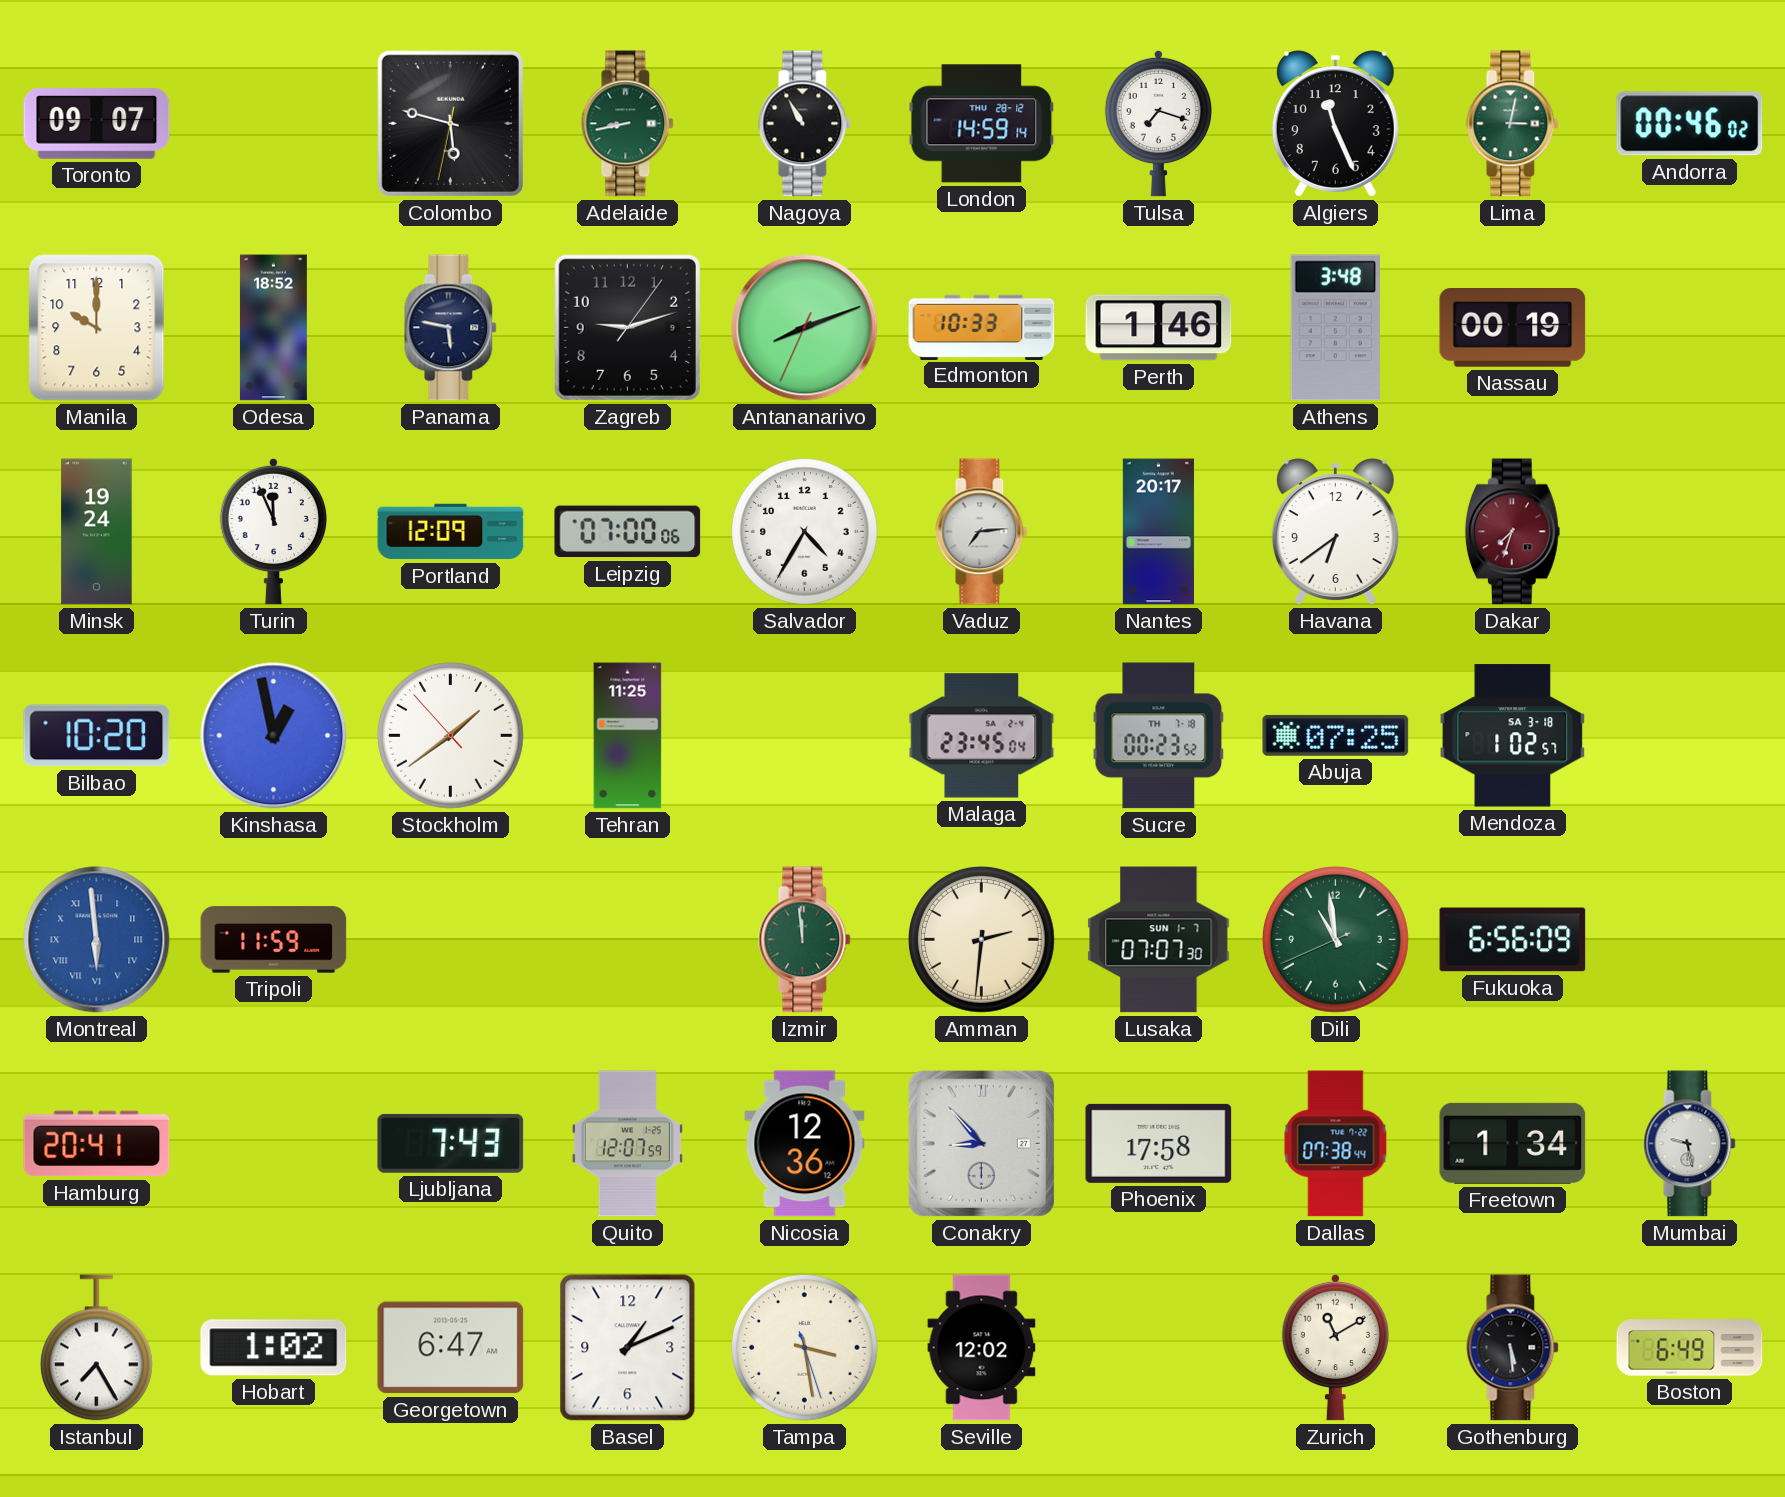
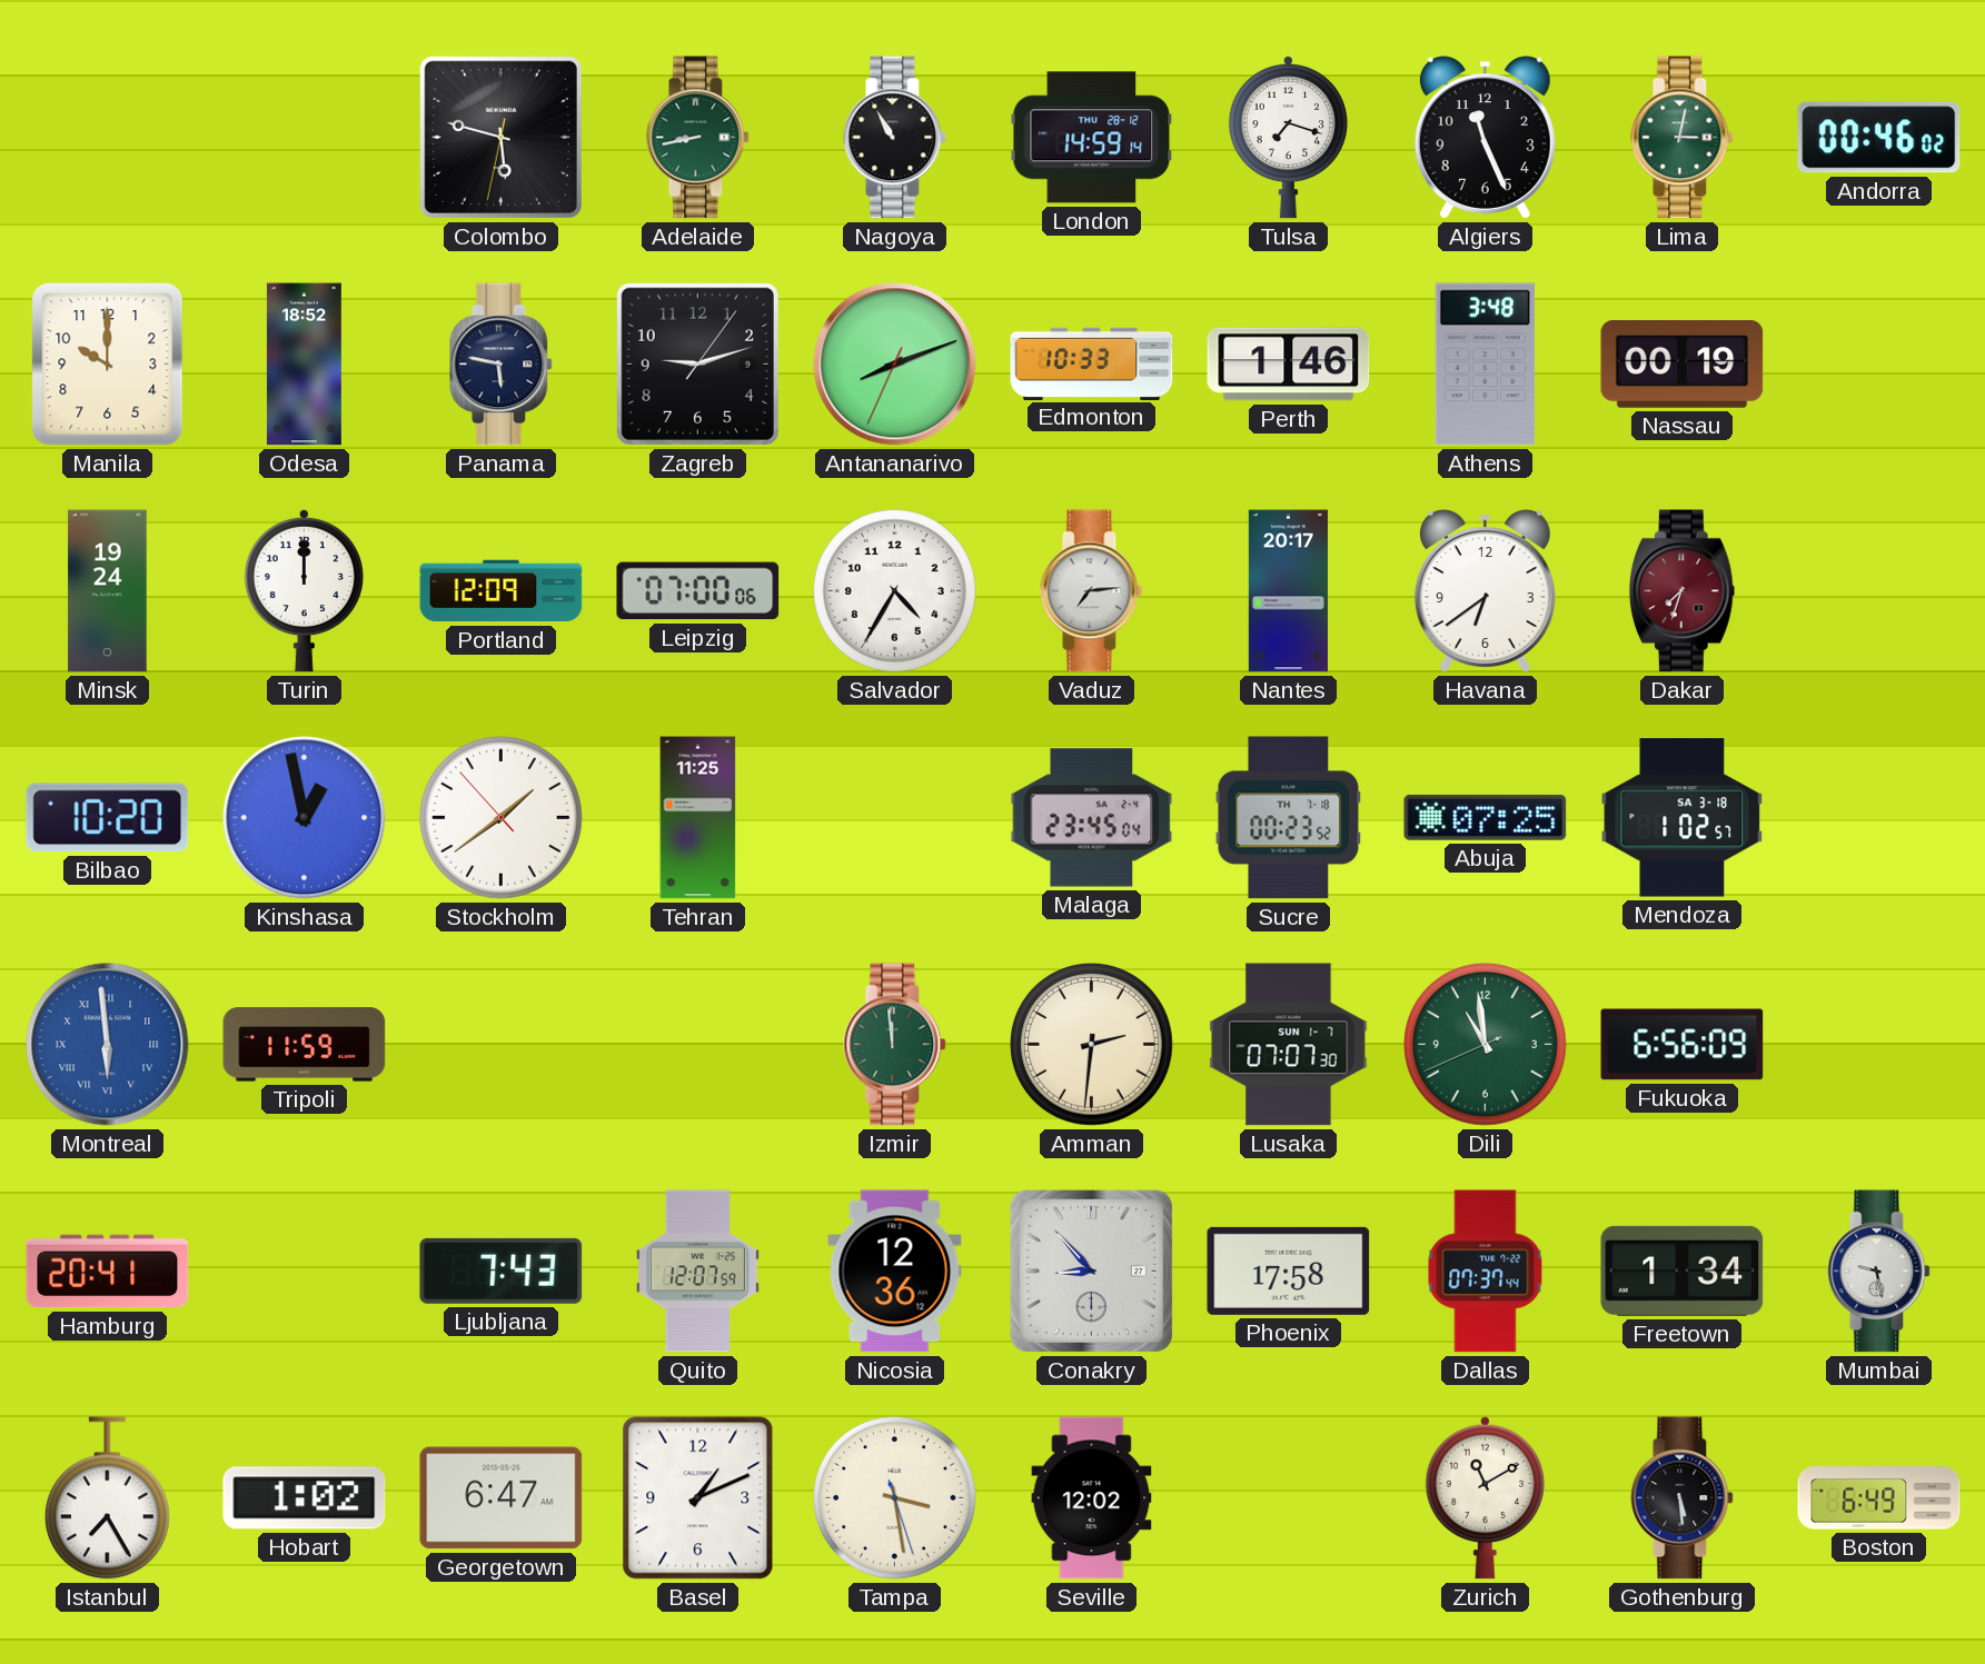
Toronto: 09:07 -> none
Turin: 11:56 -> 12:00
Dallas: 07:38 -> 07:37
